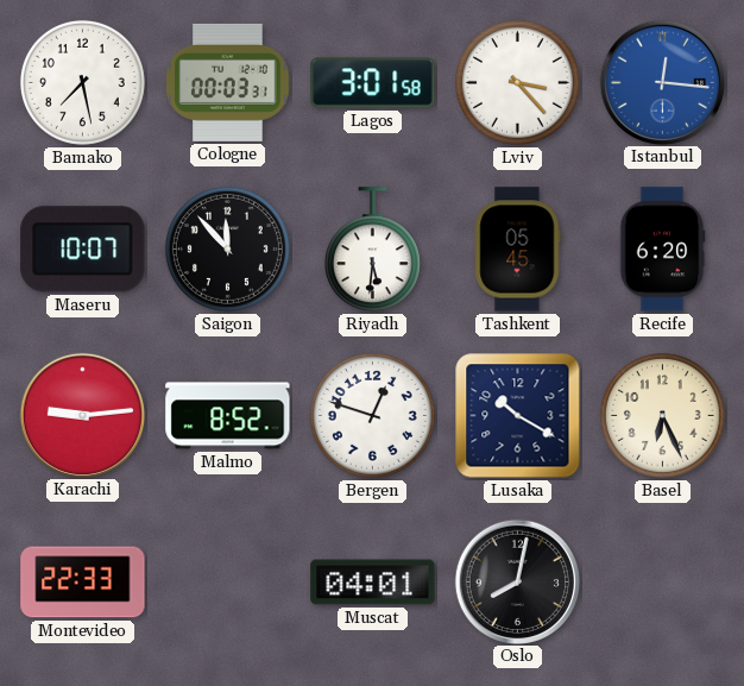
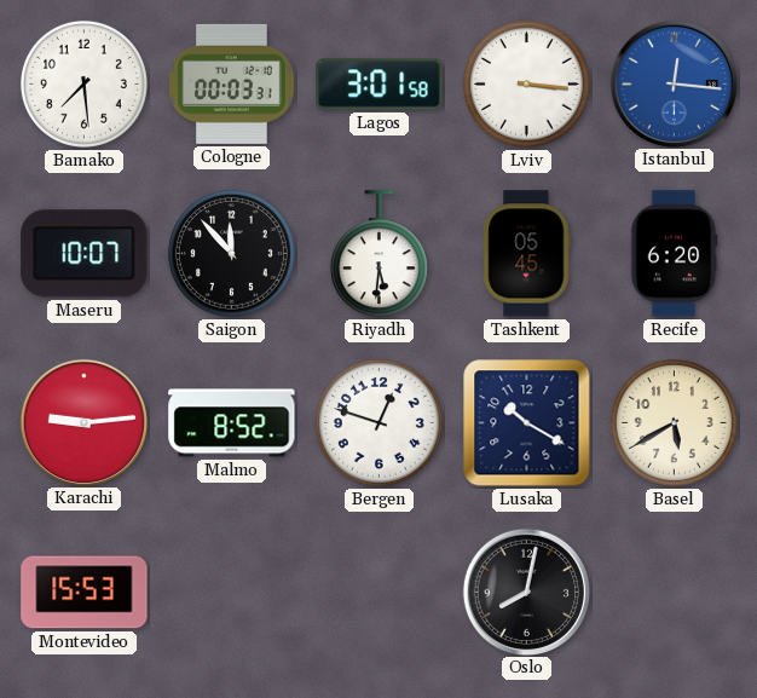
Bamako: 7:28 -> 7:29
Lviv: 3:23 -> 3:16
Basel: 6:26 -> 5:40
Montevideo: 22:33 -> 15:53
Muscat: 04:01 -> none
